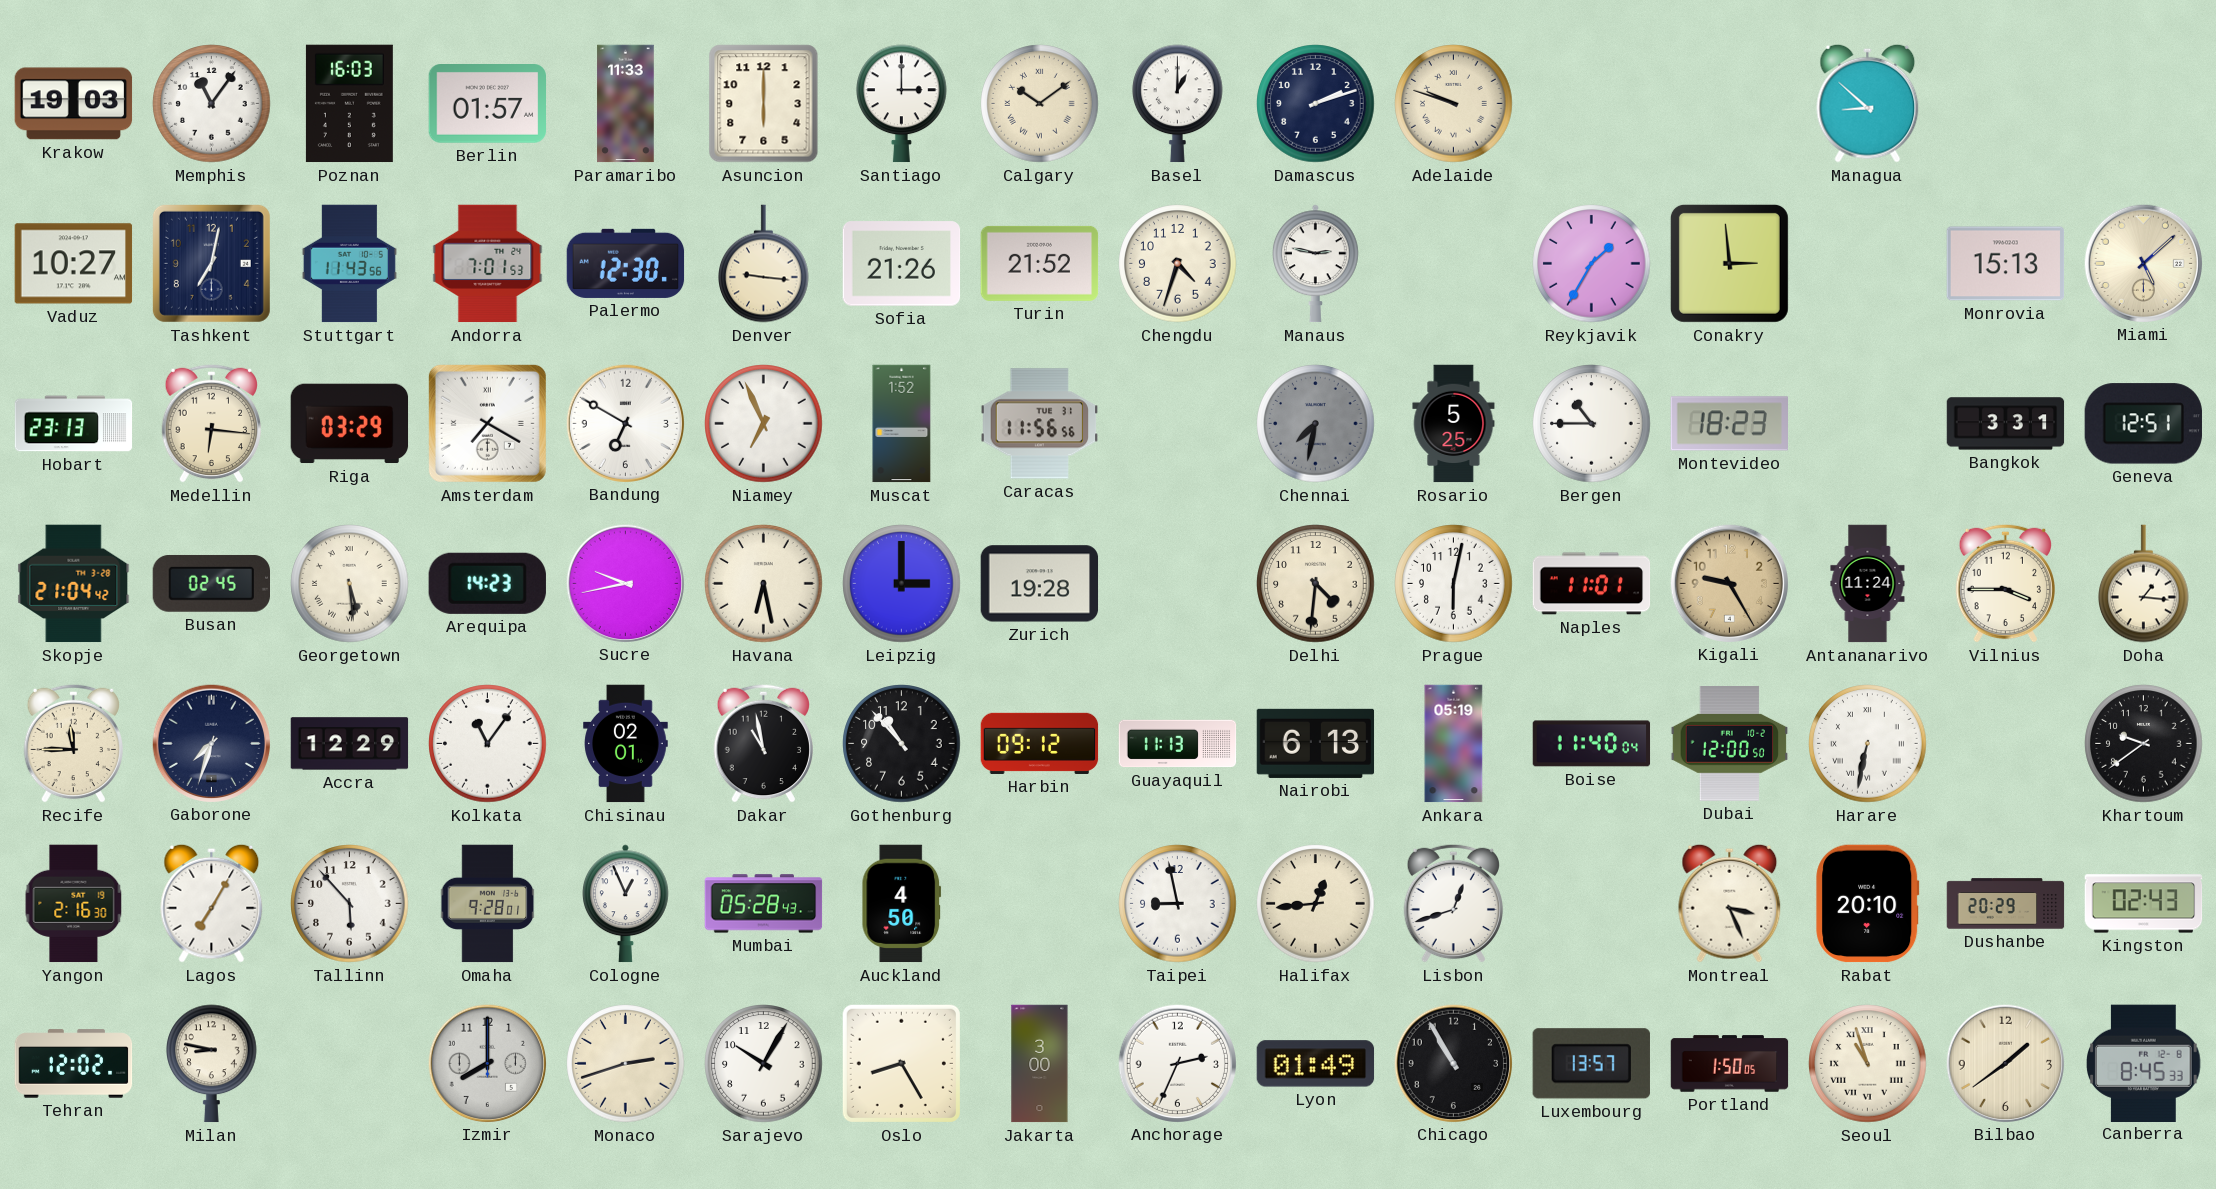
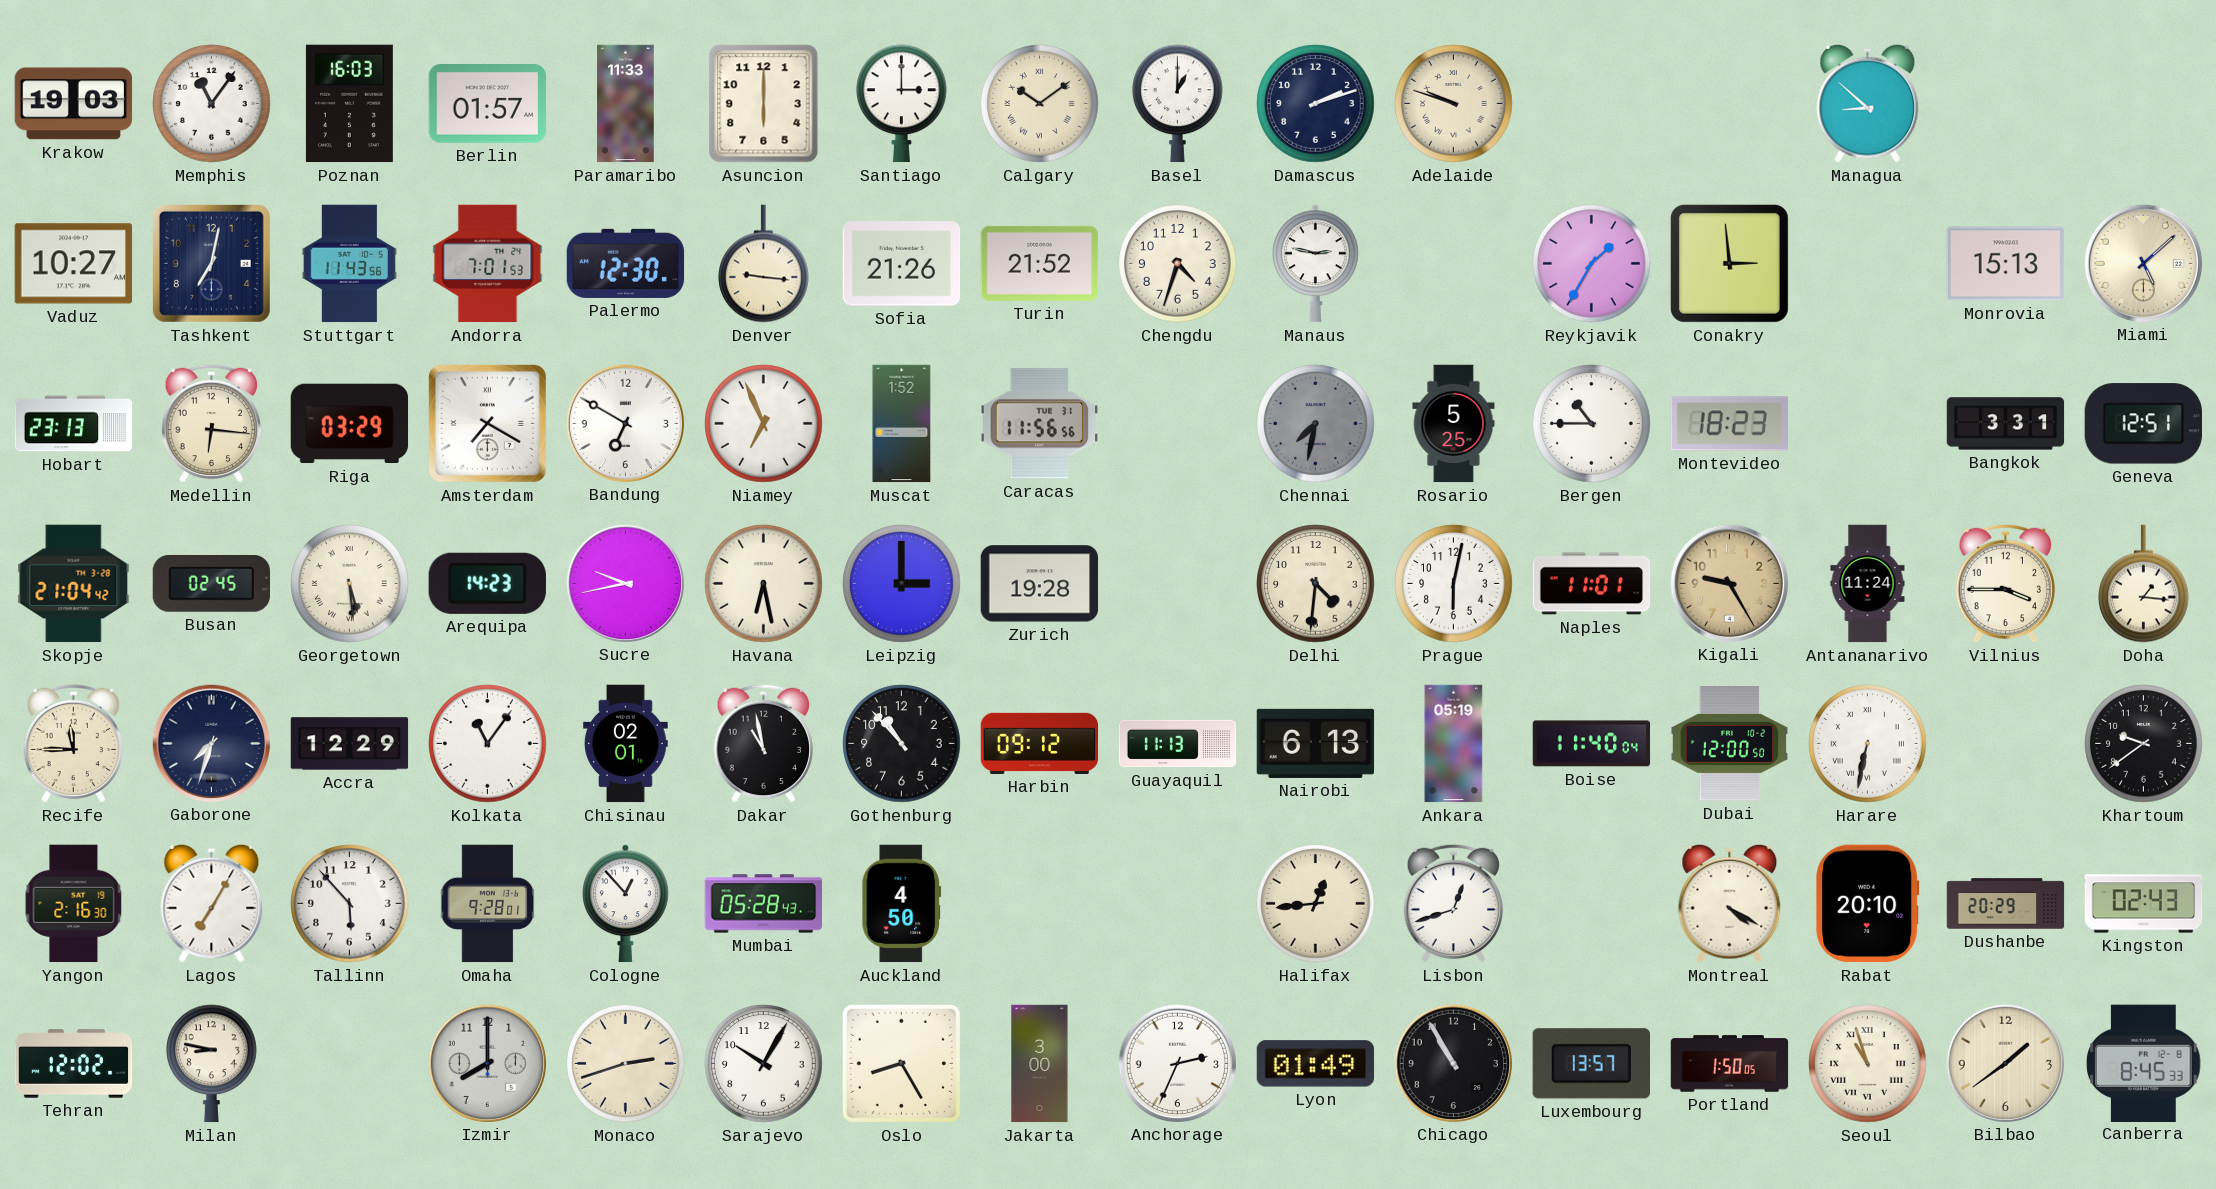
Cologne: 12:56 -> 12:53
Taipei: 8:58 -> none
Montreal: 3:26 -> 4:20
